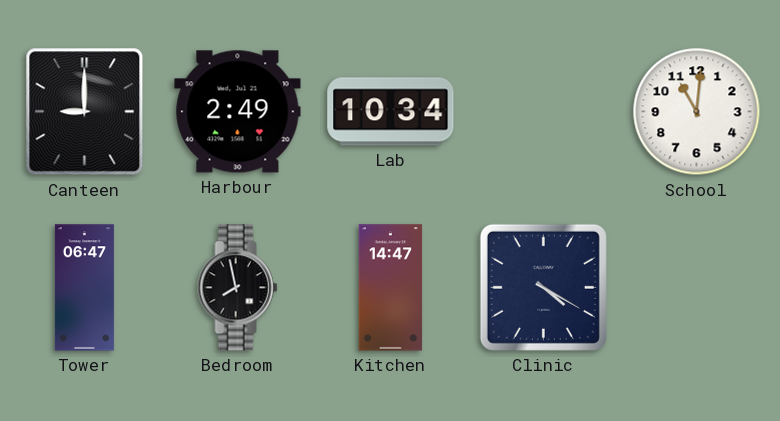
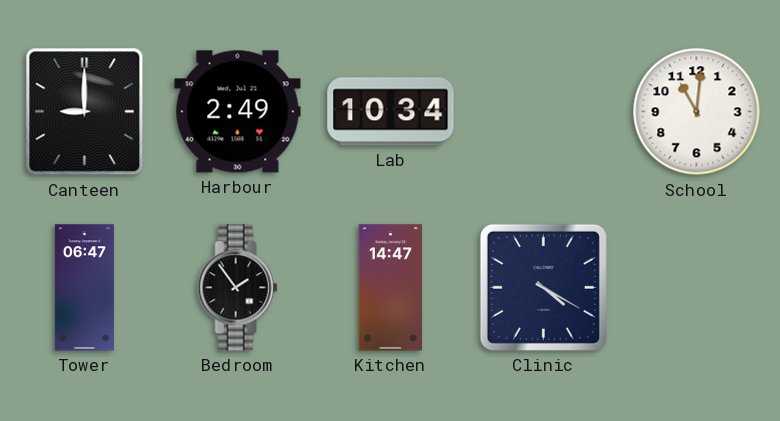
Bedroom: 7:58 -> 1:54
